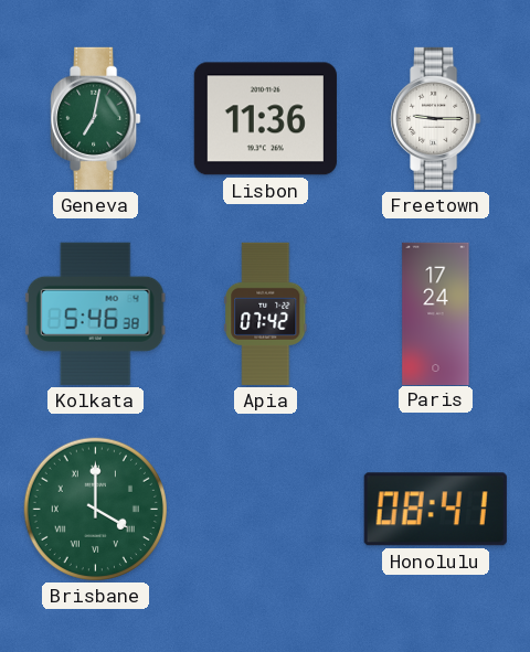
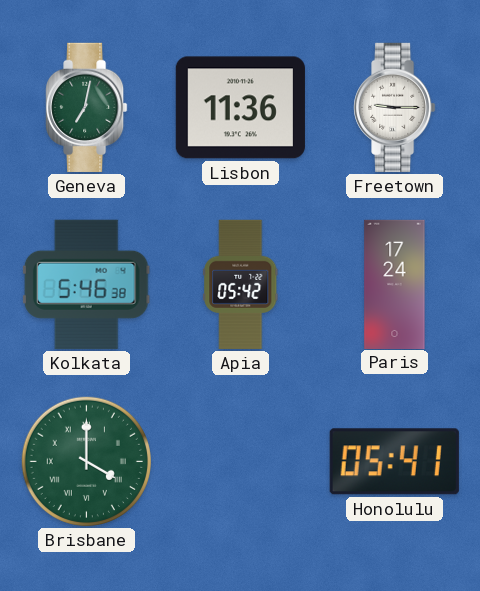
Apia: 07:42 -> 05:42
Honolulu: 08:41 -> 05:41
